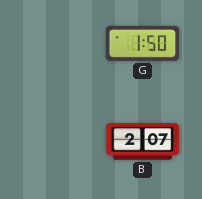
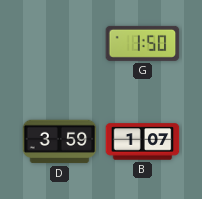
D: none -> 3:59
B: 2:07 -> 1:07
